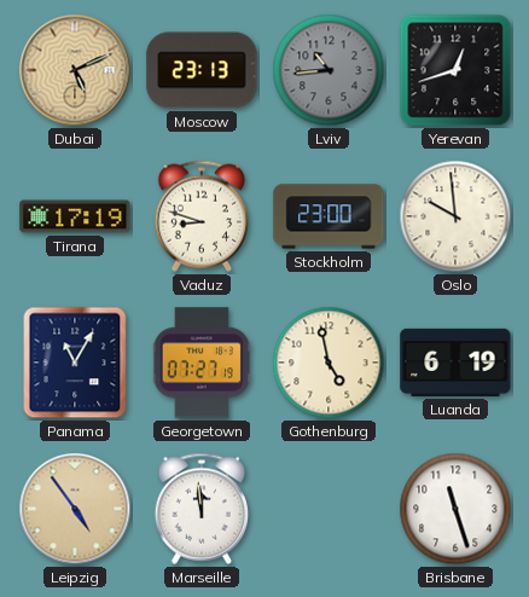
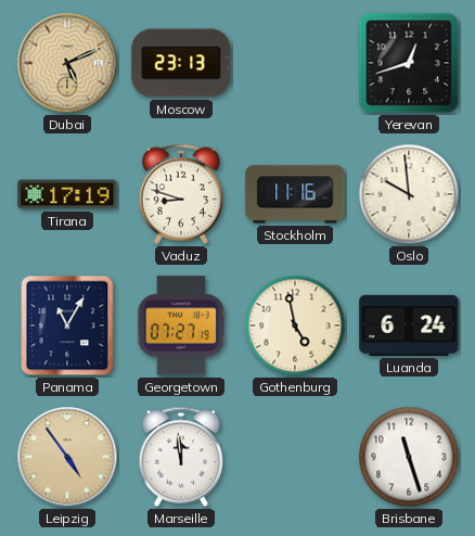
Lviv: 10:44 -> none
Stockholm: 23:00 -> 11:16
Luanda: 6:19 -> 6:24
